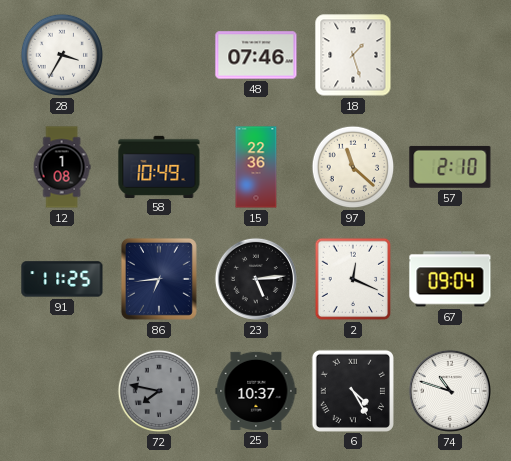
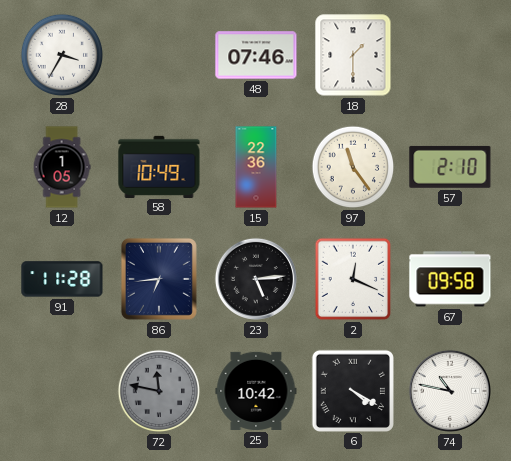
18: 1:27 -> 1:30
12: 1:08 -> 1:05
97: 11:22 -> 11:24
91: 11:25 -> 11:28
67: 09:04 -> 09:58
72: 7:47 -> 11:47
25: 10:37 -> 10:42
6: 4:25 -> 4:20
74: 10:48 -> 10:47
